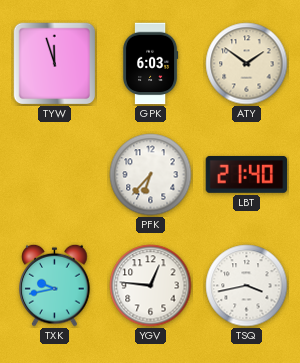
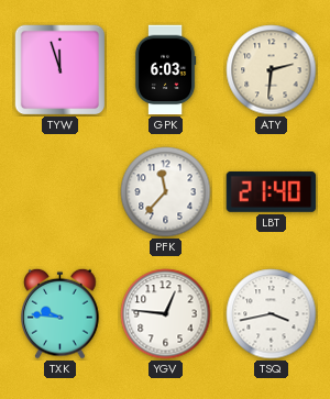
ATY: 1:51 -> 2:31
PFK: 6:37 -> 11:37
TXK: 9:43 -> 9:46
